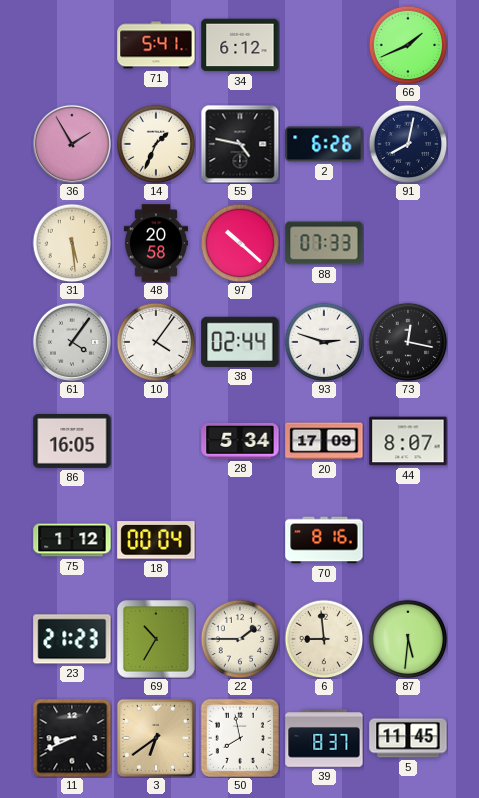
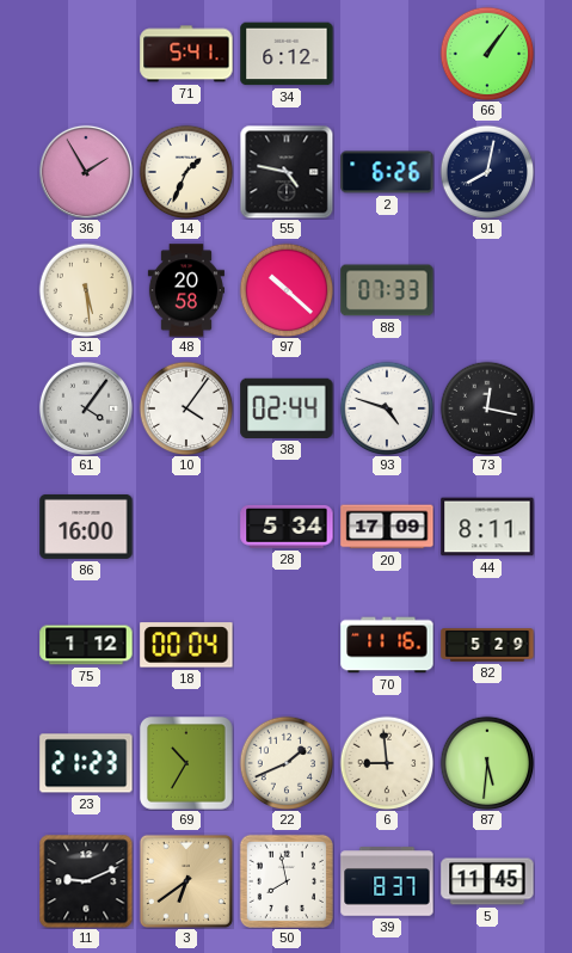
66: 1:41 -> 1:06
93: 2:48 -> 4:48
86: 16:05 -> 16:00
44: 8:07 -> 8:11
70: 8:16 -> 11:16
82: none -> 5:29
22: 1:45 -> 1:41
11: 8:41 -> 9:11
